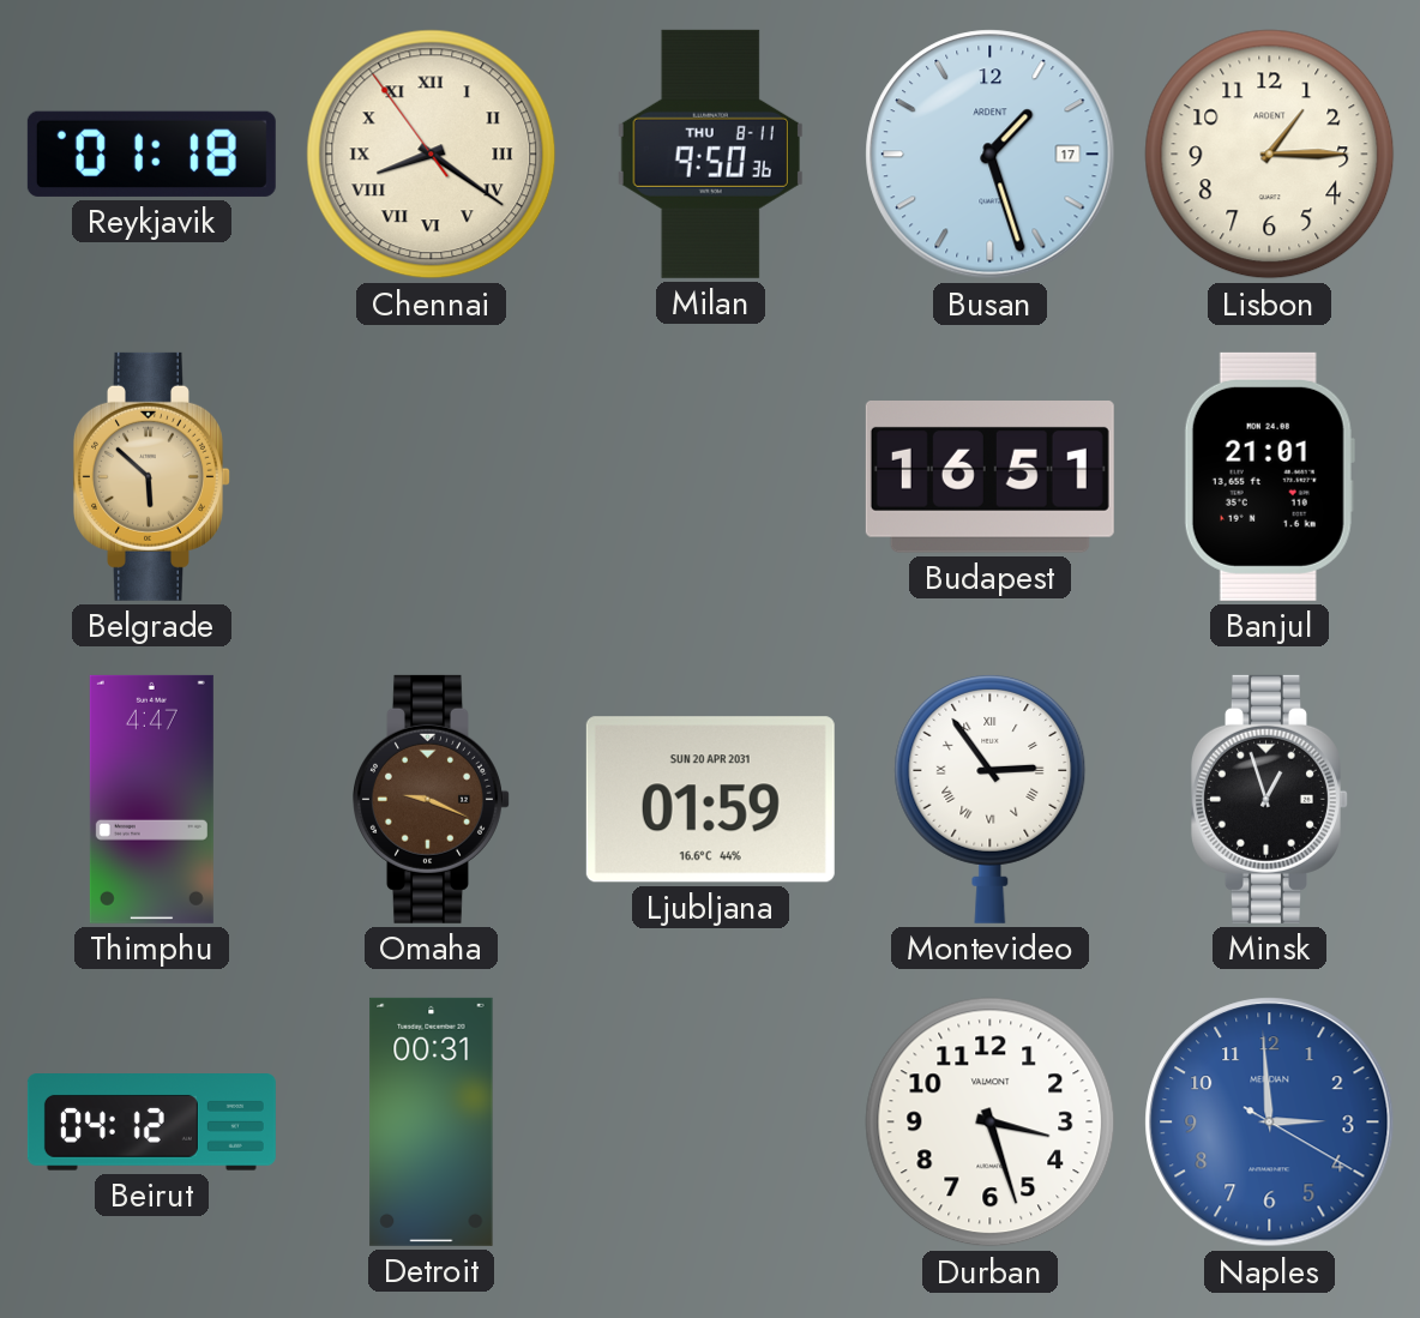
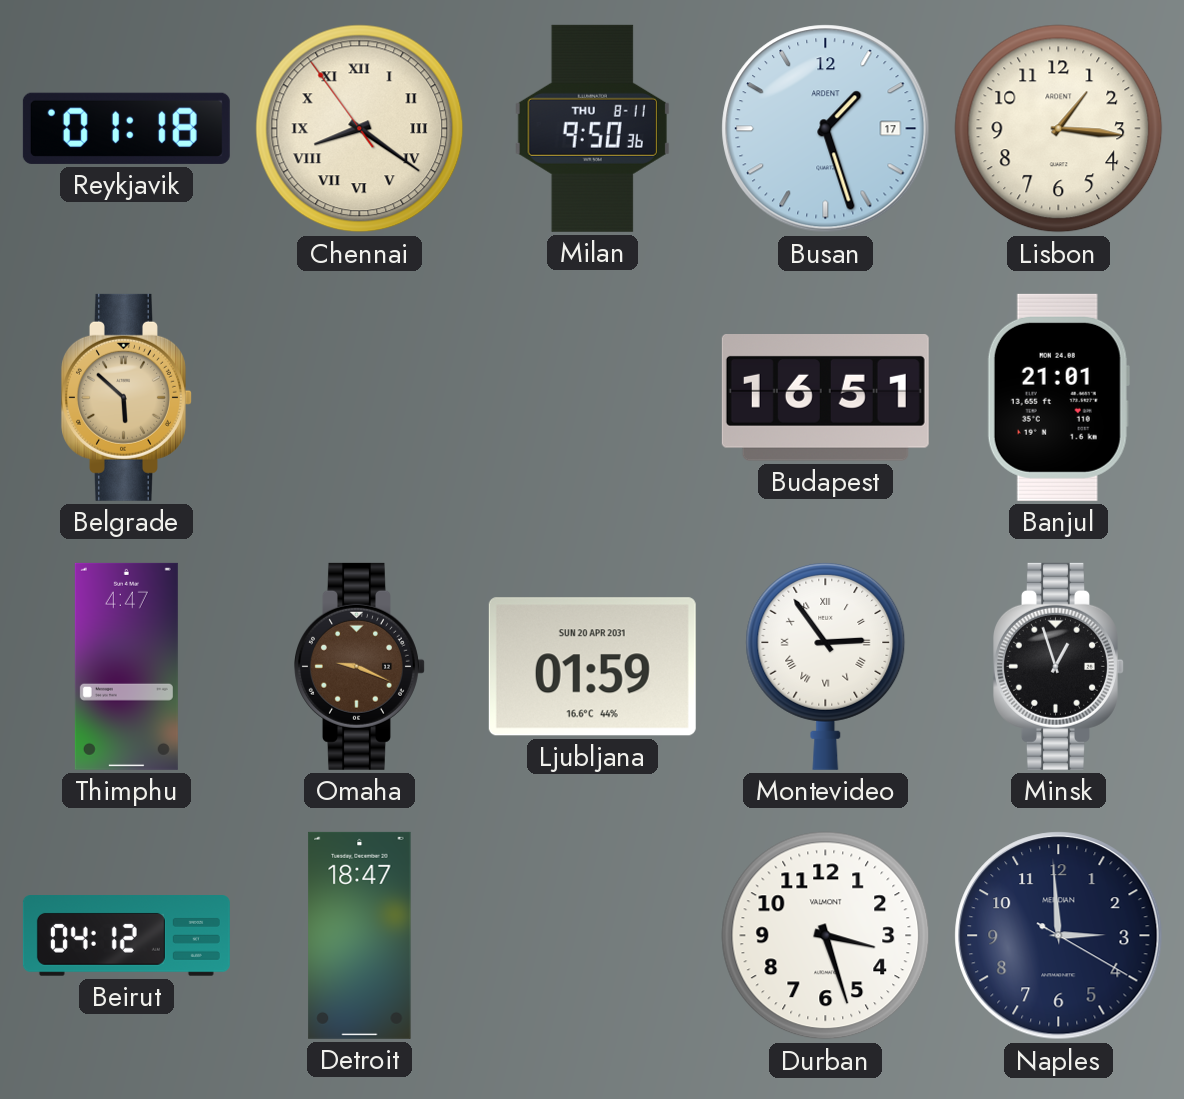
Lisbon: 1:15 -> 1:16
Detroit: 00:31 -> 18:47
Naples dial: blue -> navy
